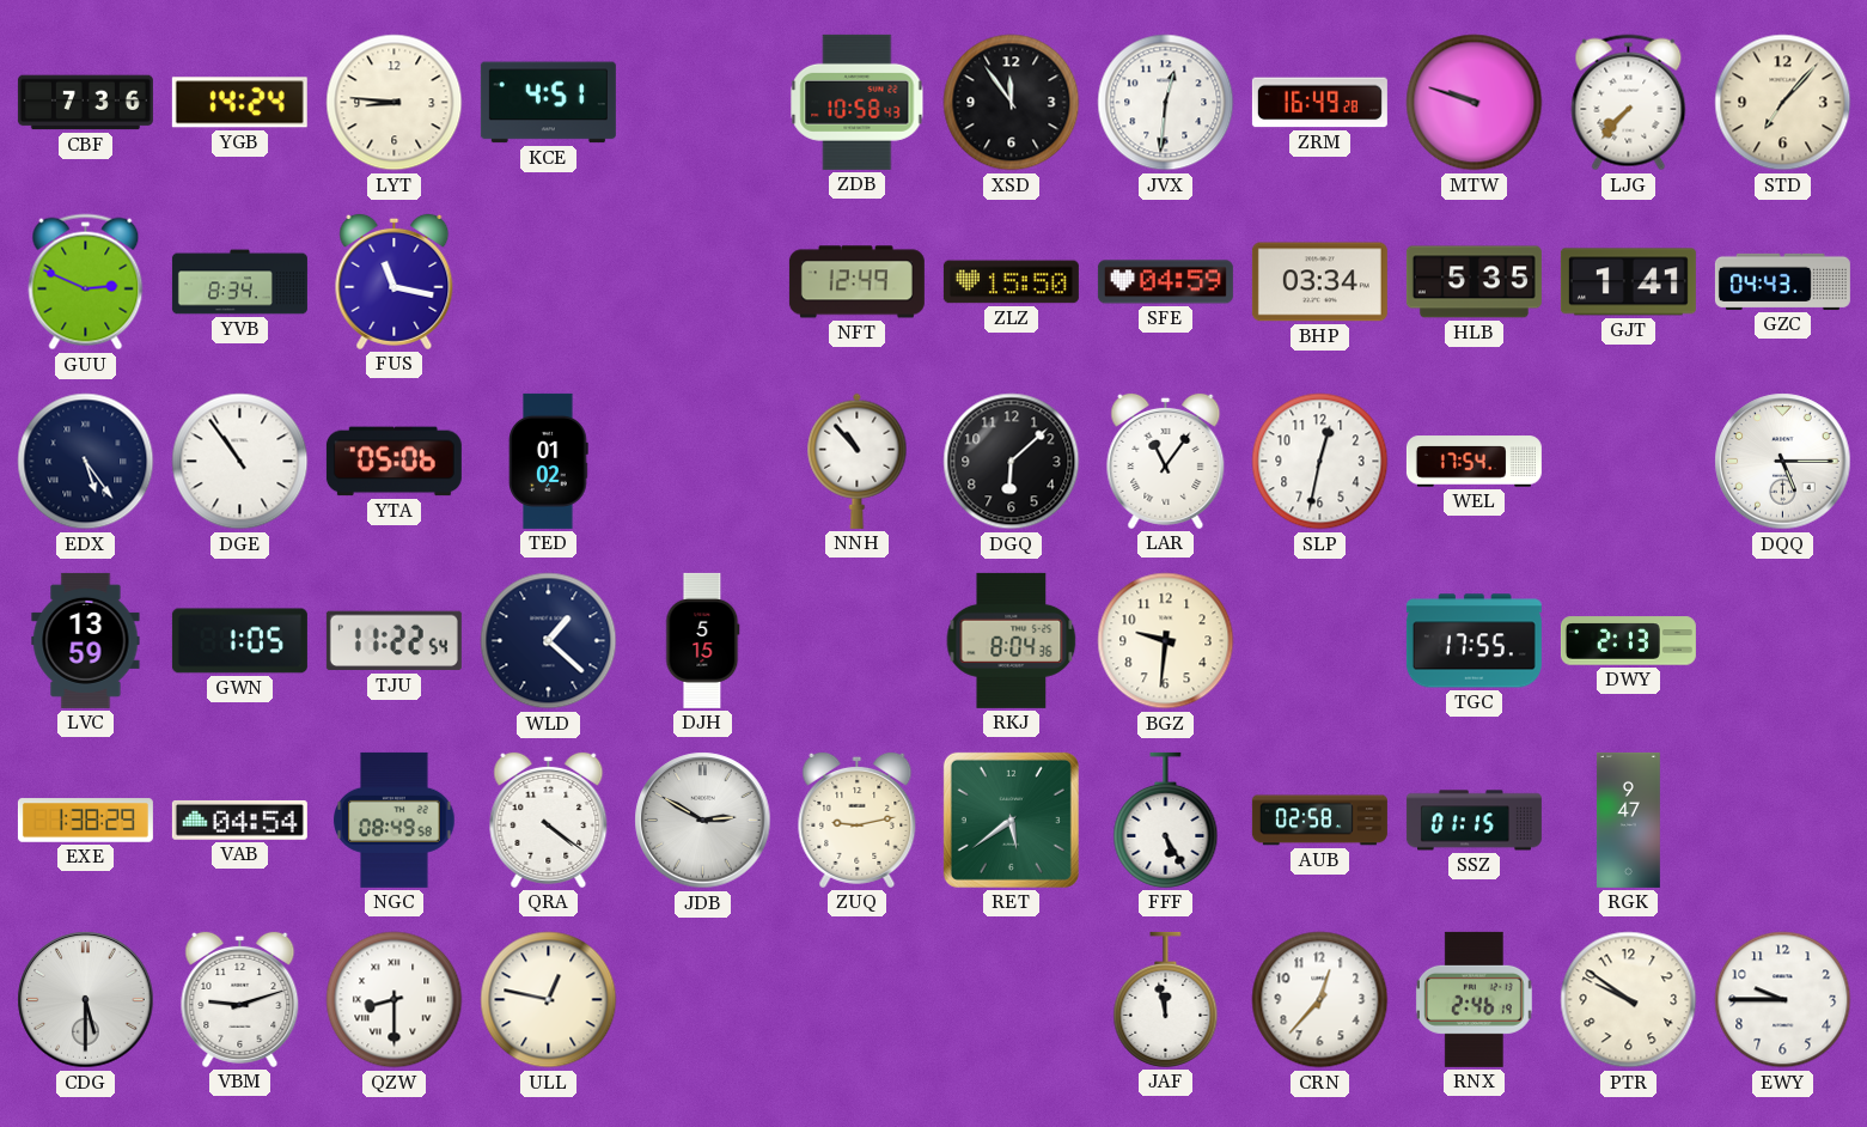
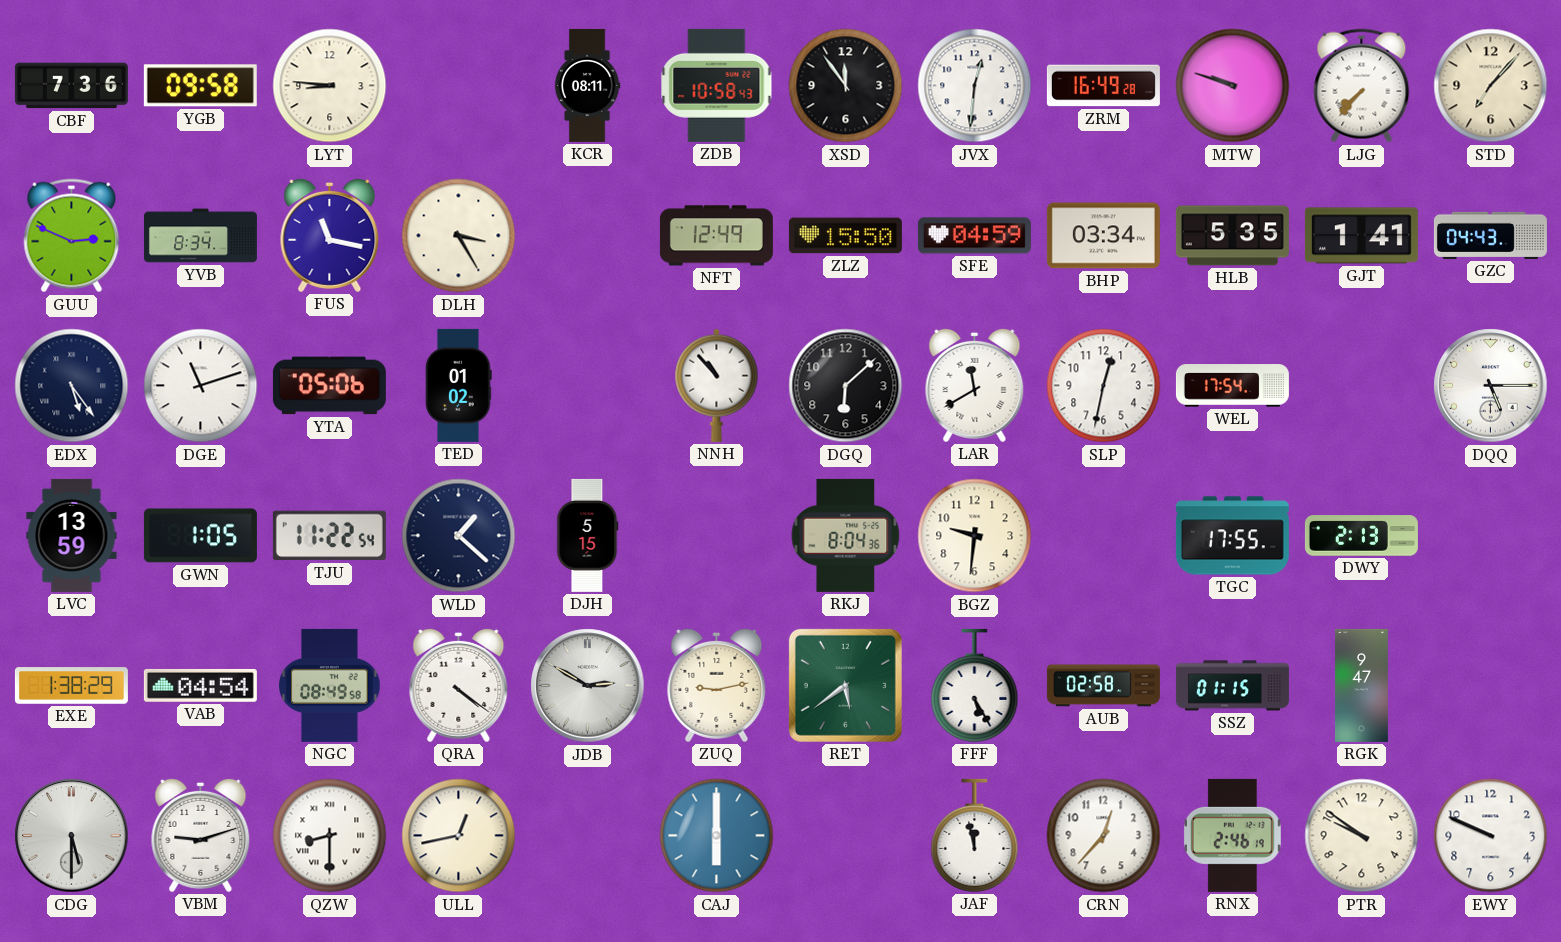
YGB: 14:24 -> 09:58
KCE: 4:51 -> none
KCR: none -> 08:11
DLH: none -> 3:25
DGE: 10:54 -> 11:12
LAR: 11:06 -> 11:40
ULL: 12:47 -> 12:43
CAJ: none -> 6:00
EWY: 9:45 -> 9:49
